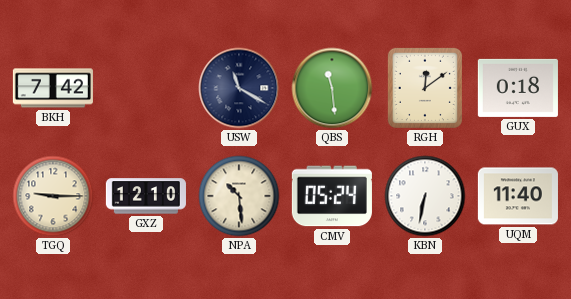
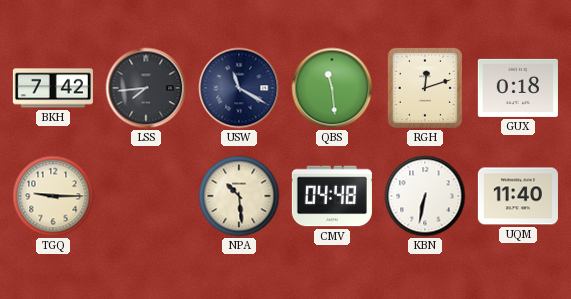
LSS: none -> 7:44
RGH: 12:09 -> 12:12
GXZ: 12:10 -> none
CMV: 05:24 -> 04:48
